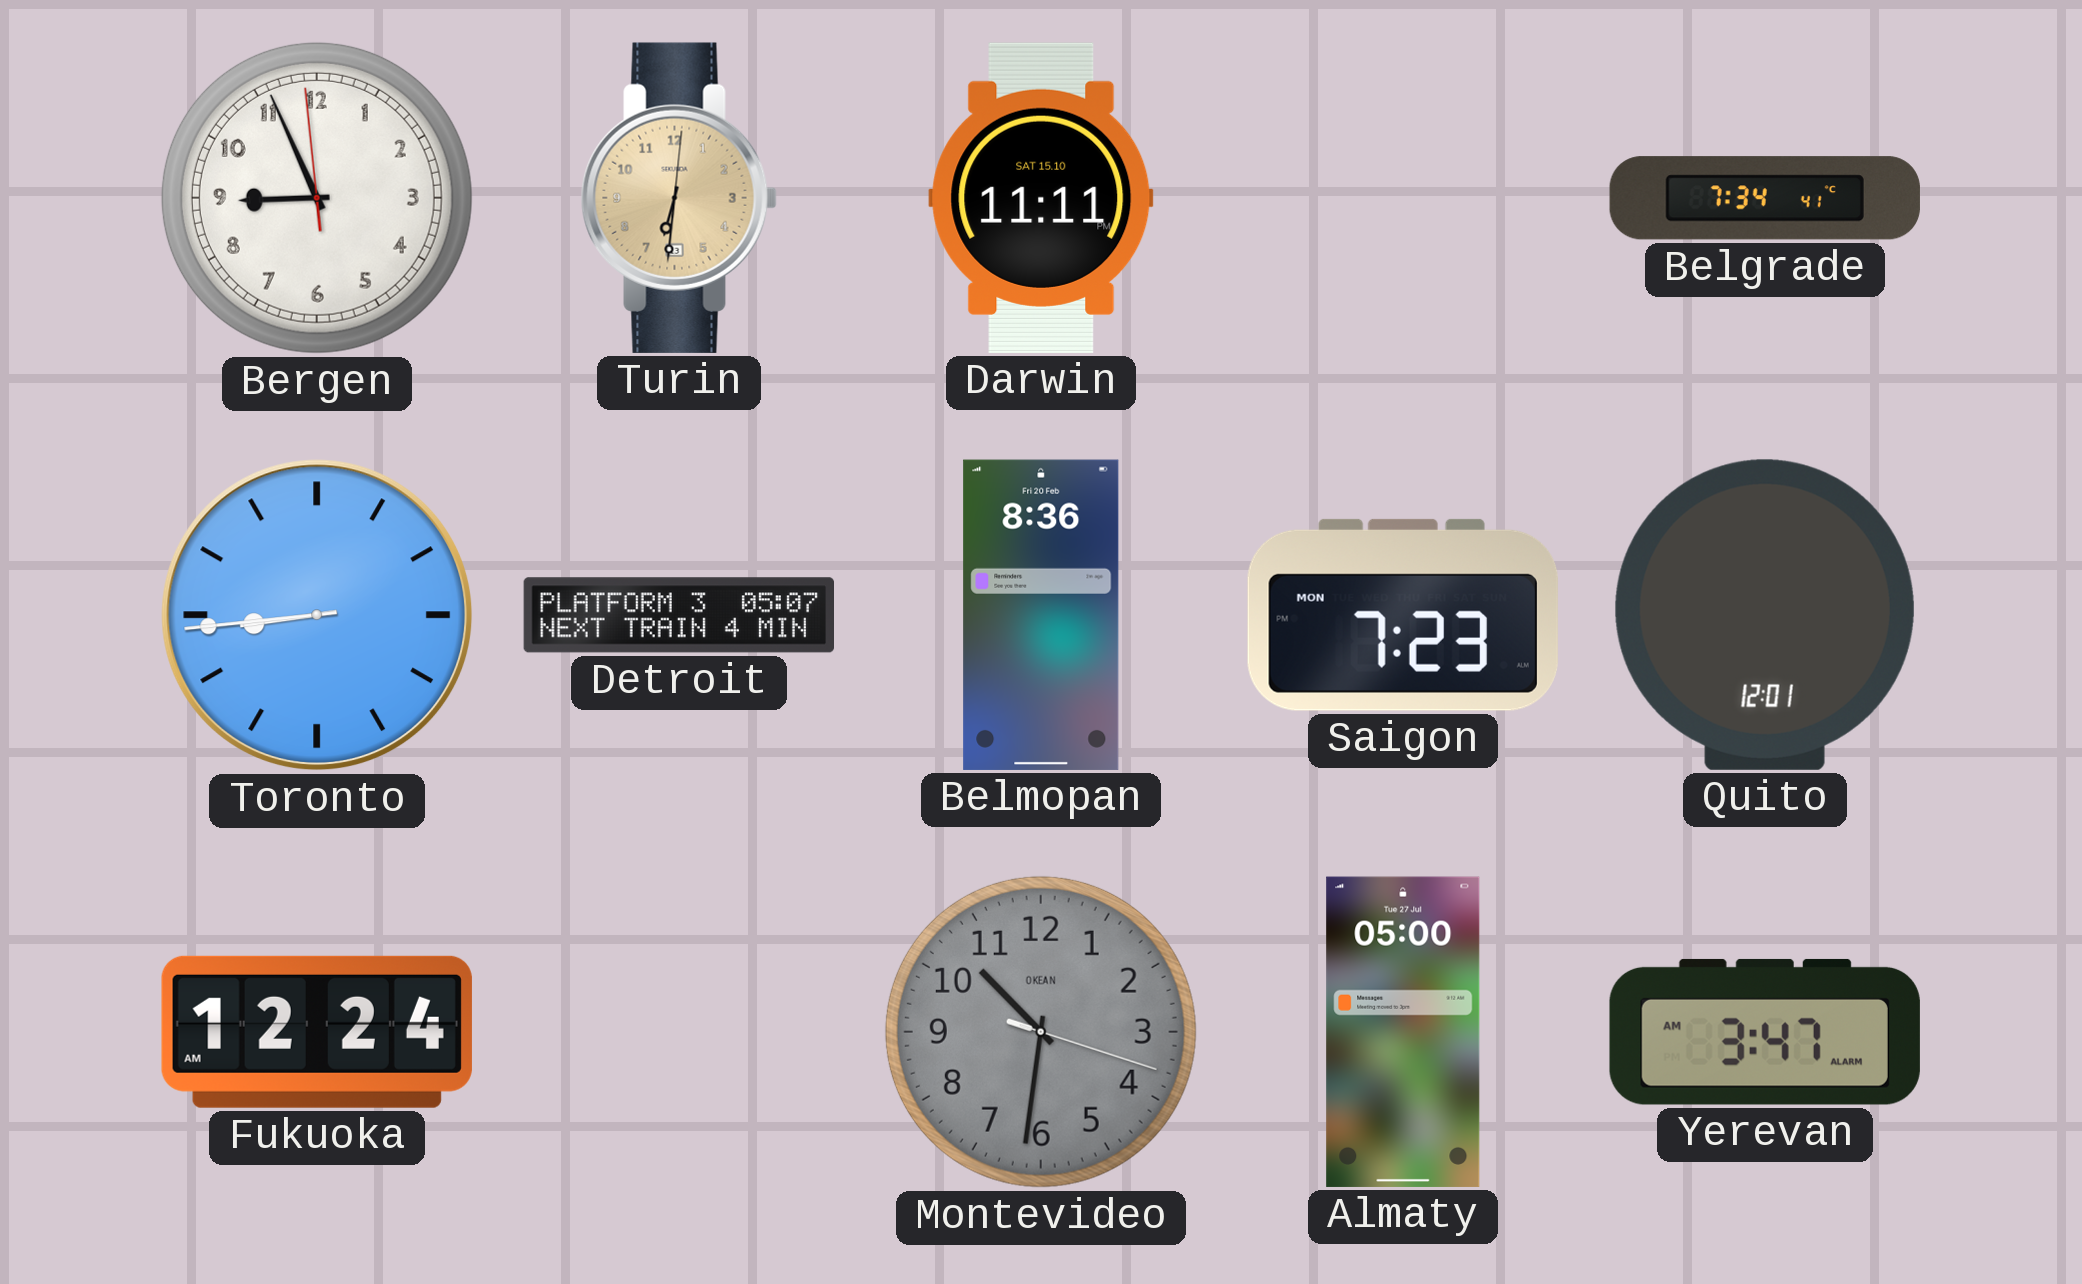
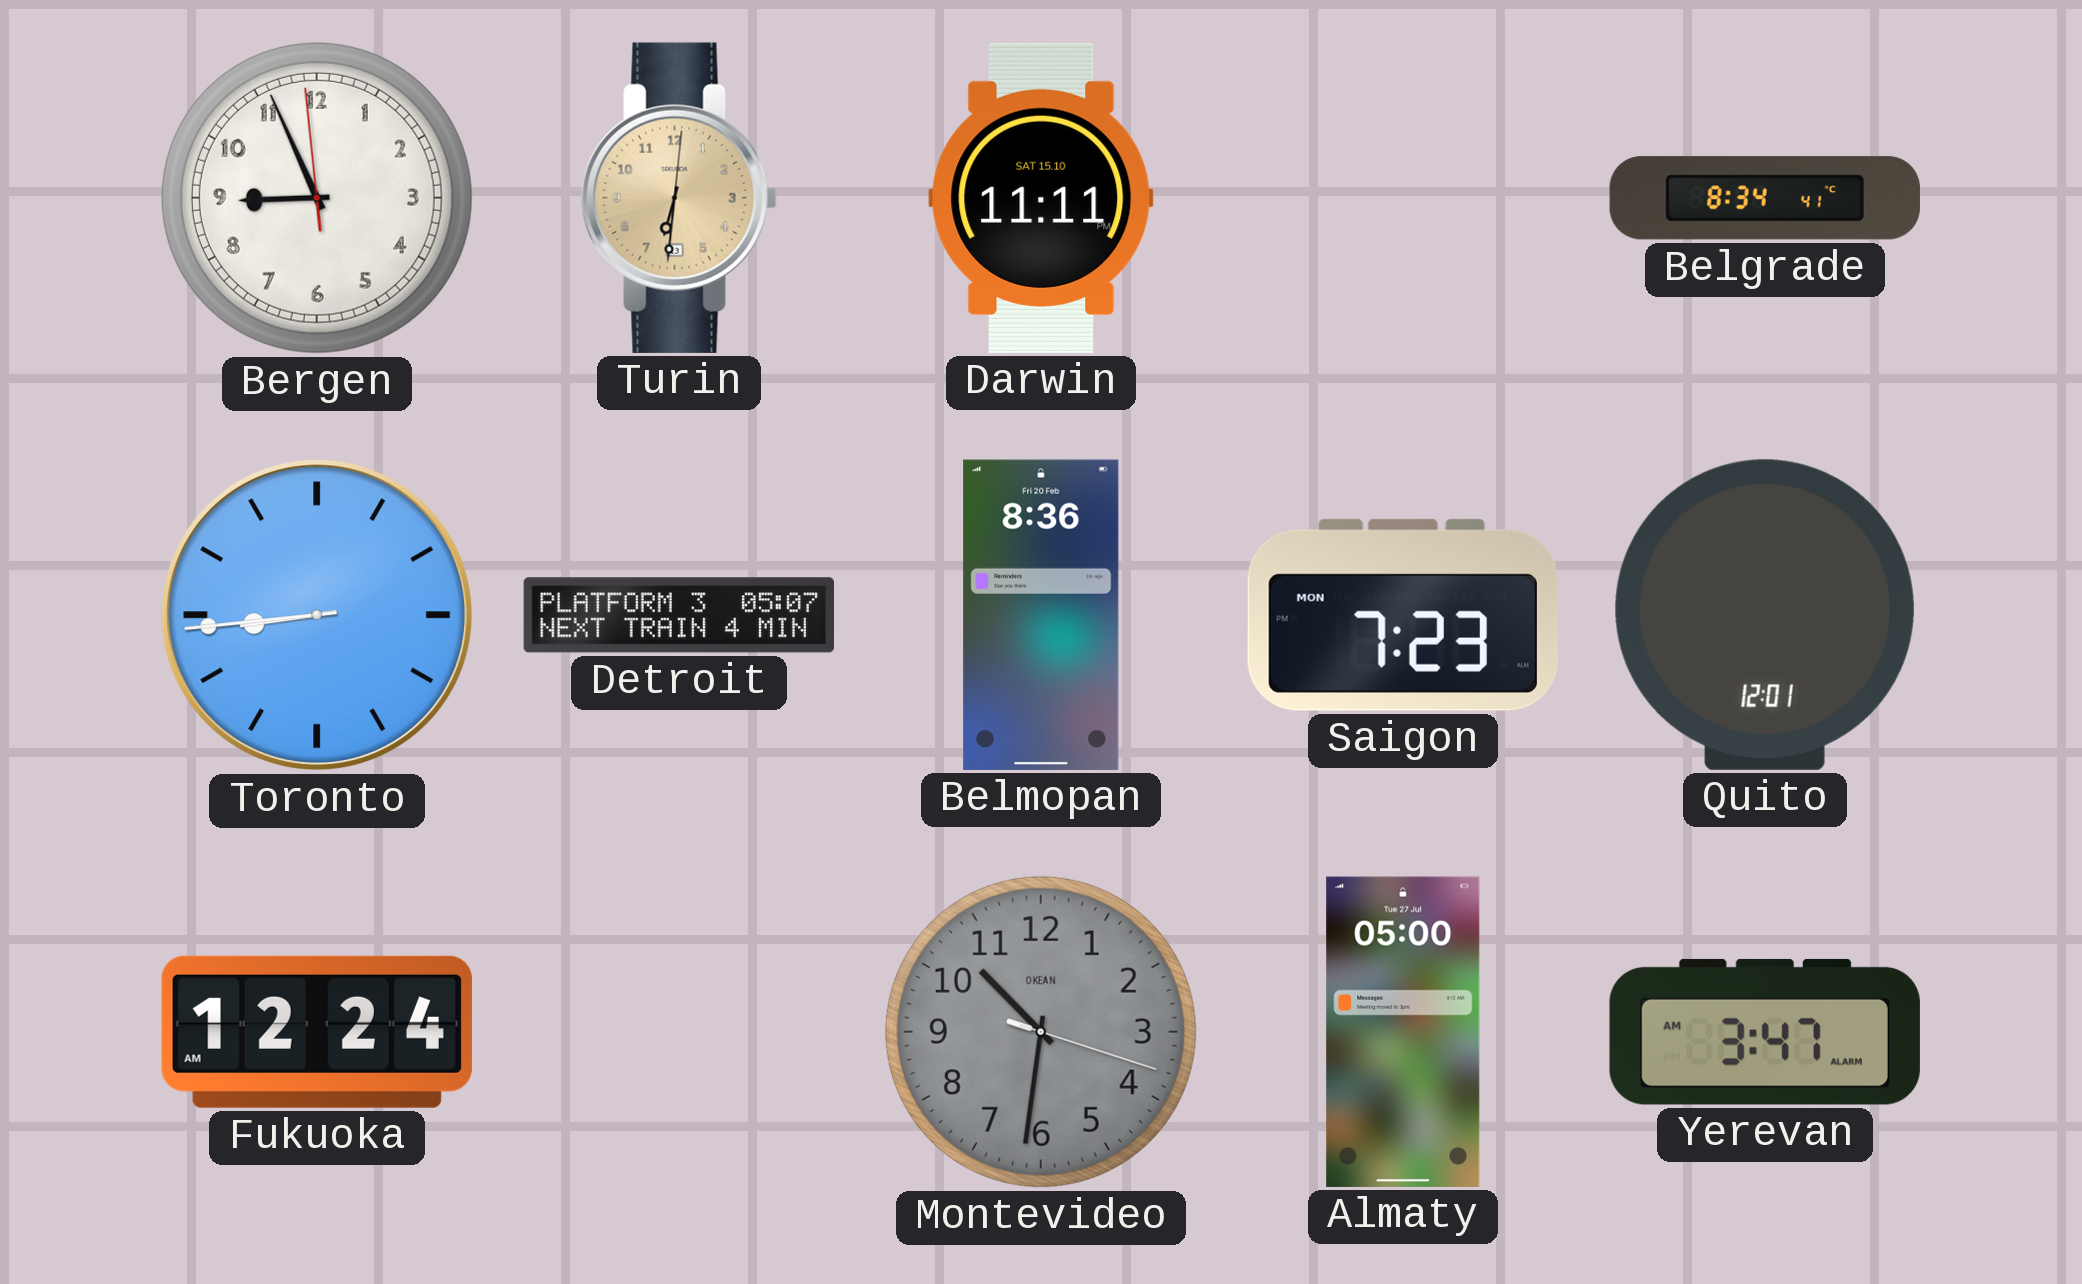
Belgrade: 7:34 -> 8:34
